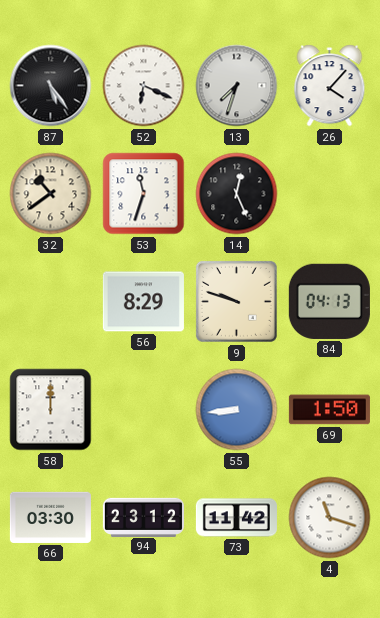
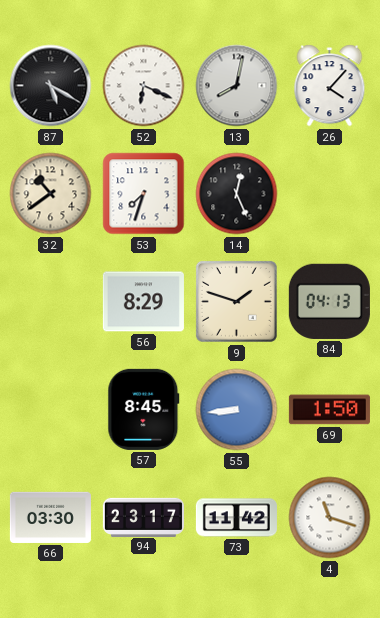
87: 5:24 -> 5:20
13: 7:33 -> 8:02
53: 11:33 -> 7:33
9: 9:48 -> 1:48
58: 12:00 -> none
57: none -> 8:45
94: 23:12 -> 23:17
